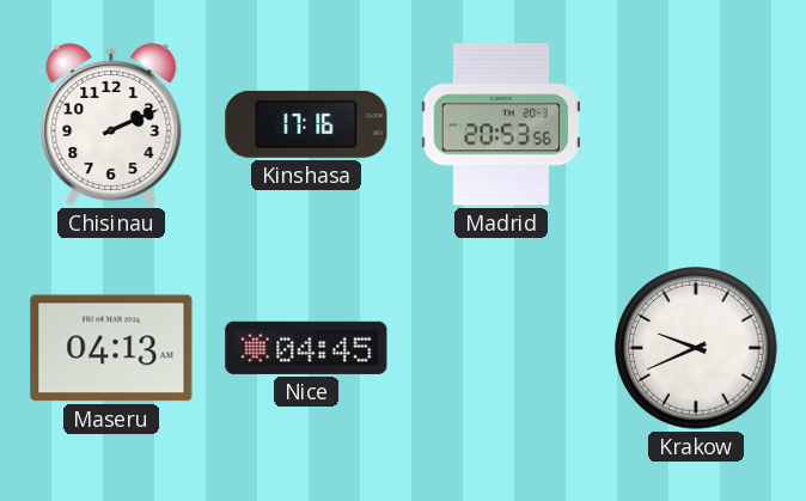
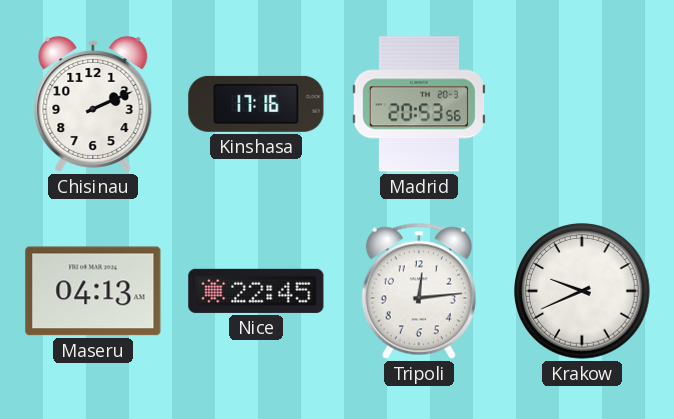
Nice: 04:45 -> 22:45
Tripoli: none -> 12:14
